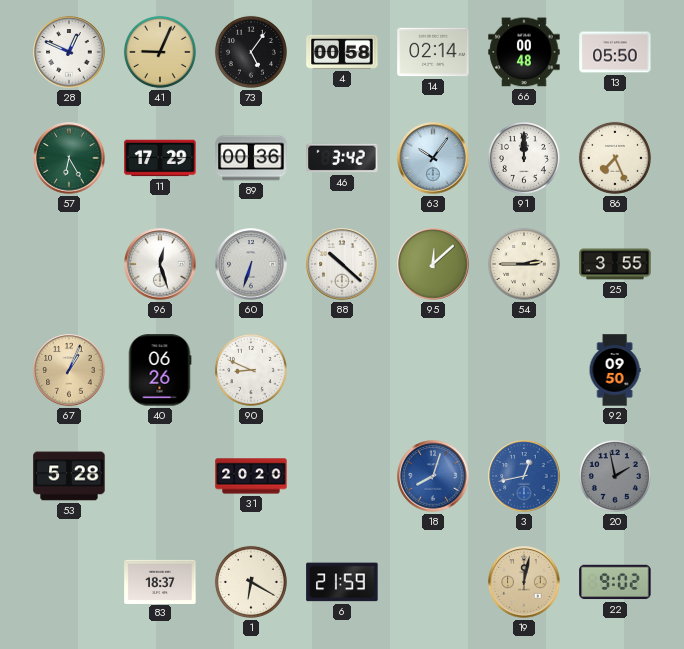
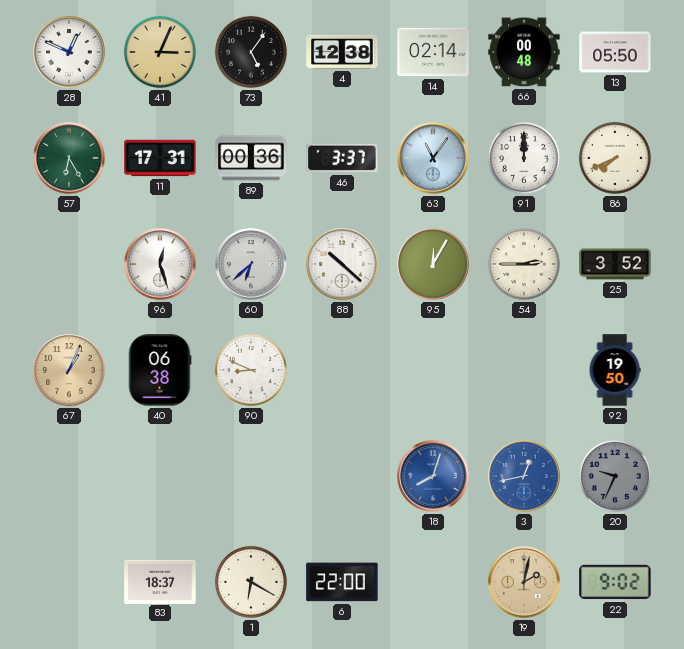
41: 9:04 -> 3:04
4: 00:58 -> 12:38
11: 17:29 -> 17:31
46: 3:42 -> 3:37
63: 10:06 -> 11:06
86: 7:26 -> 7:41
60: 6:33 -> 6:38
95: 12:08 -> 12:05
25: 3:55 -> 3:52
40: 06:26 -> 06:38
92: 09:50 -> 19:50
53: 5:28 -> none
31: 20:20 -> none
20: 1:58 -> 9:34
6: 21:59 -> 22:00
19: 12:02 -> 2:02
